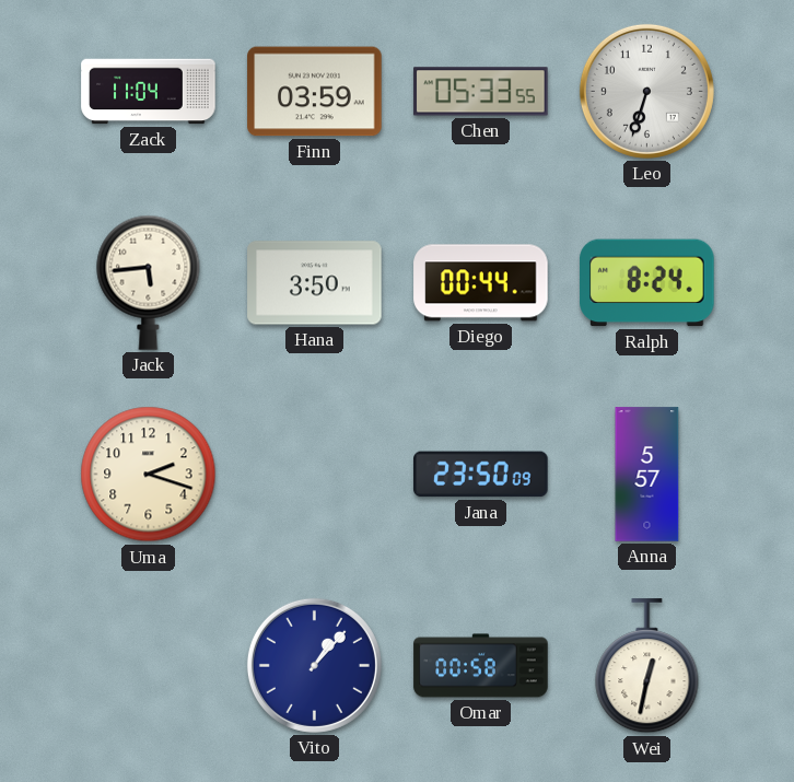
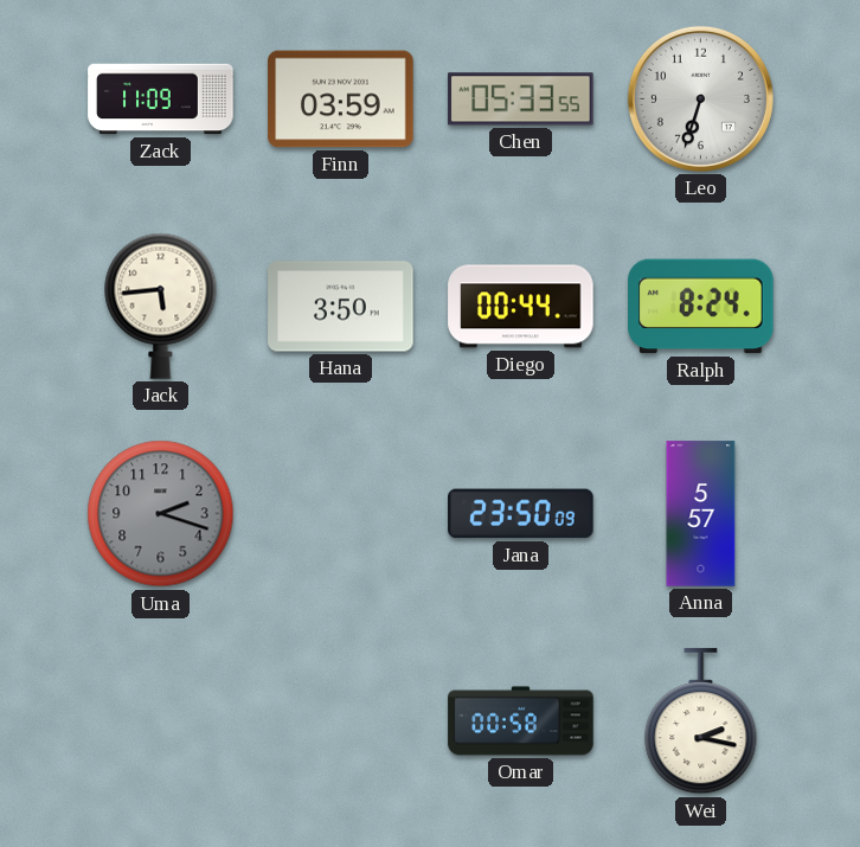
Zack: 11:04 -> 11:09
Uma dial: cream -> grey
Vito: 1:07 -> none
Wei: 12:32 -> 2:17
